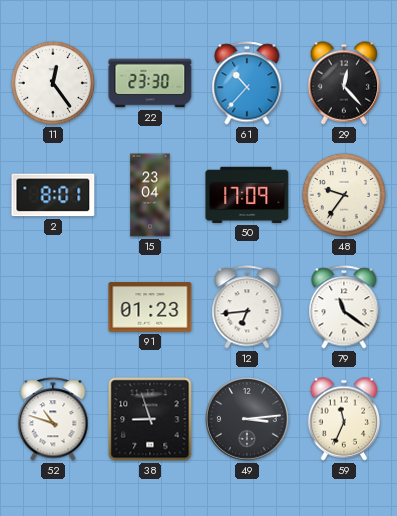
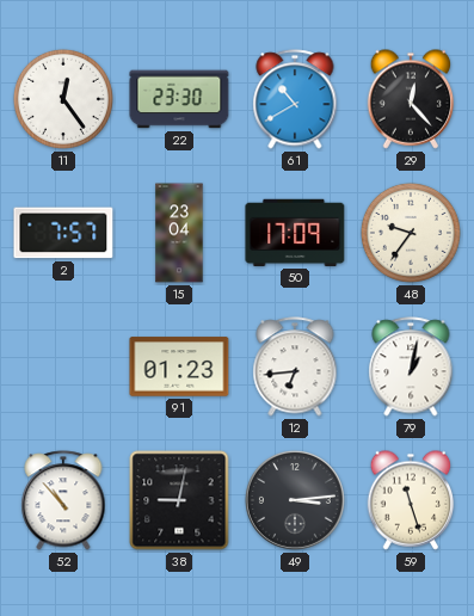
61: 10:37 -> 10:40
2: 8:01 -> 7:57
79: 11:21 -> 1:02
52: 10:48 -> 10:53
38: 8:57 -> 9:02
59: 11:34 -> 11:27
